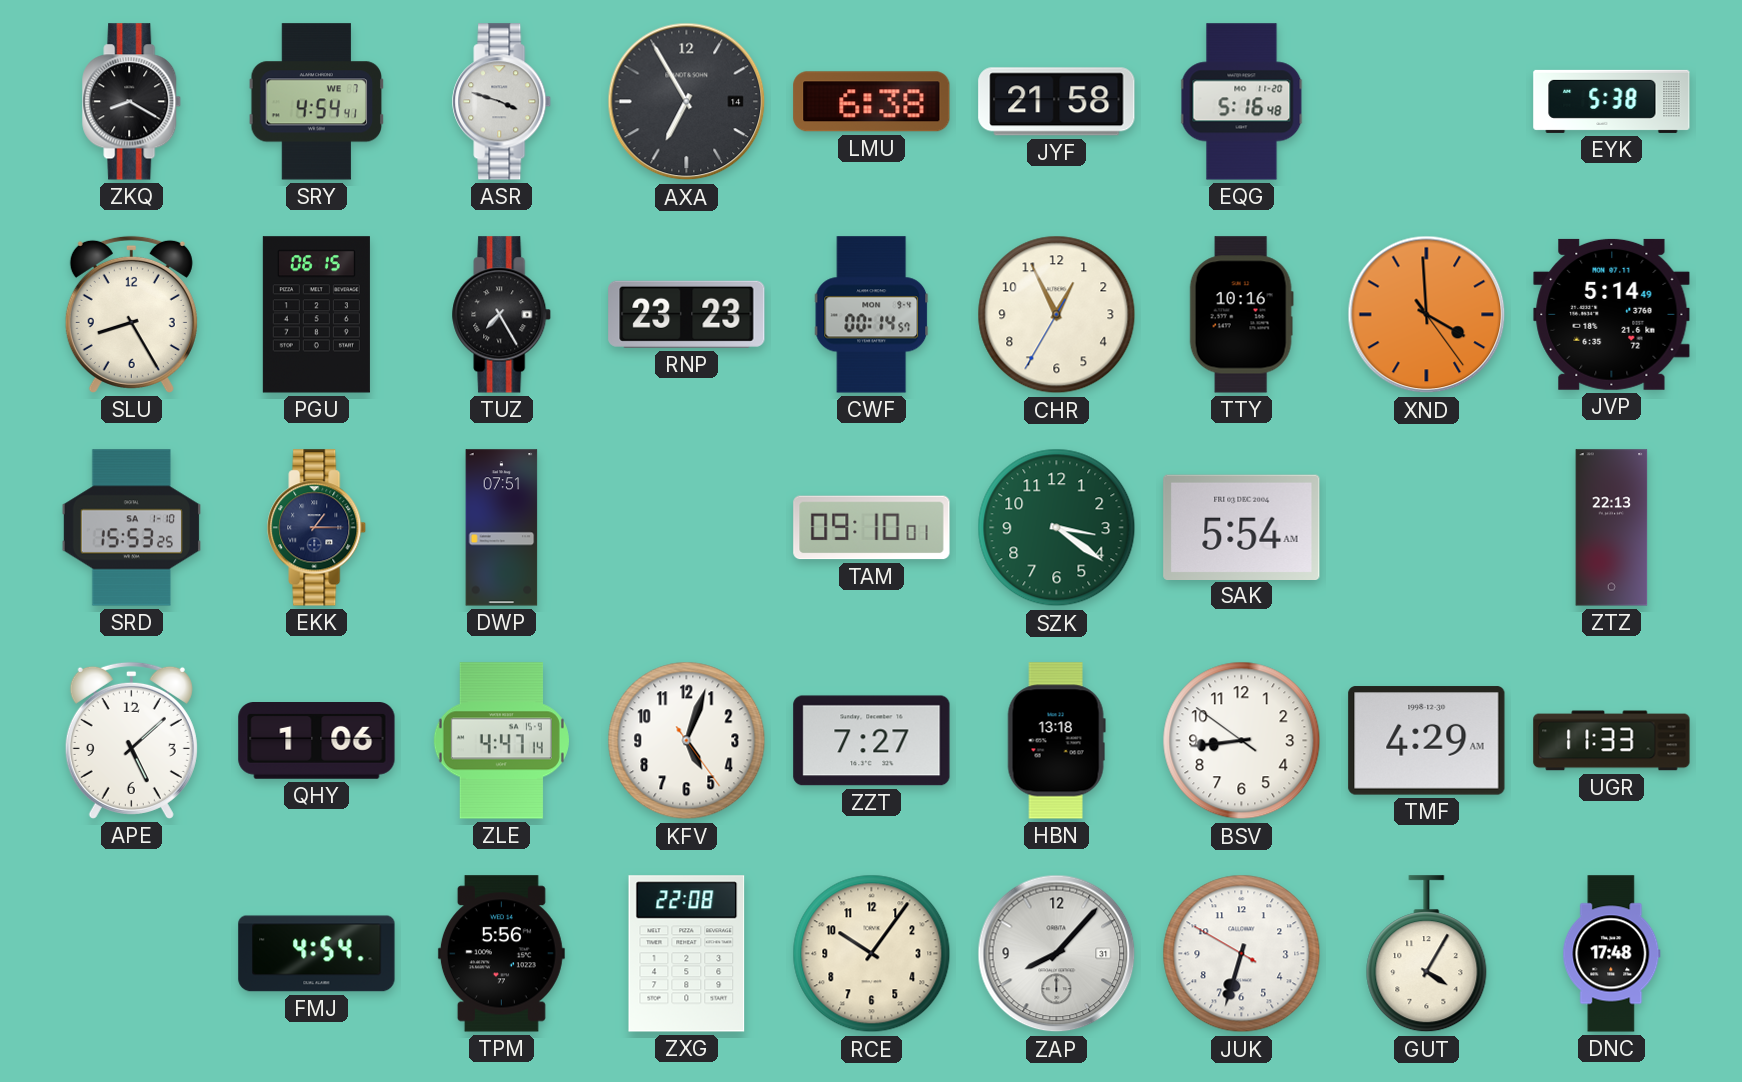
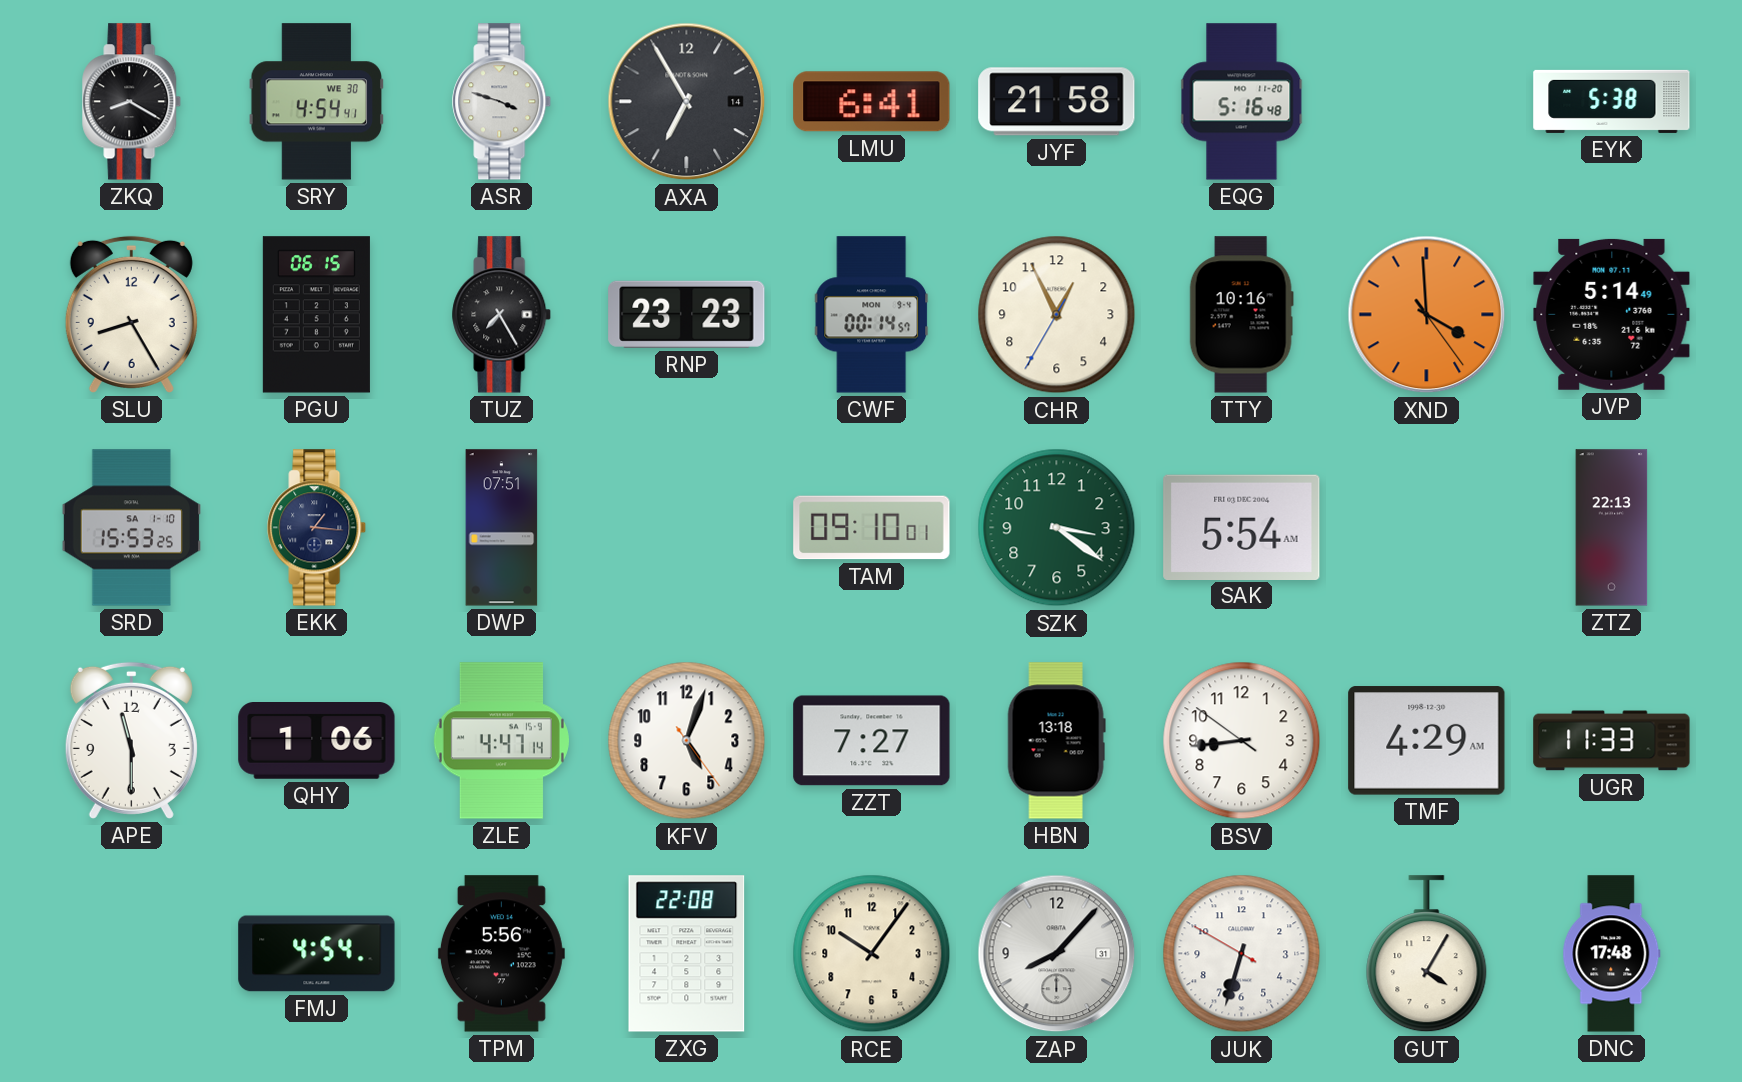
SRY date: WE 7 -> WE 30
LMU: 6:38 -> 6:41
EKK: 1:15 -> 1:16
APE: 5:08 -> 11:30
